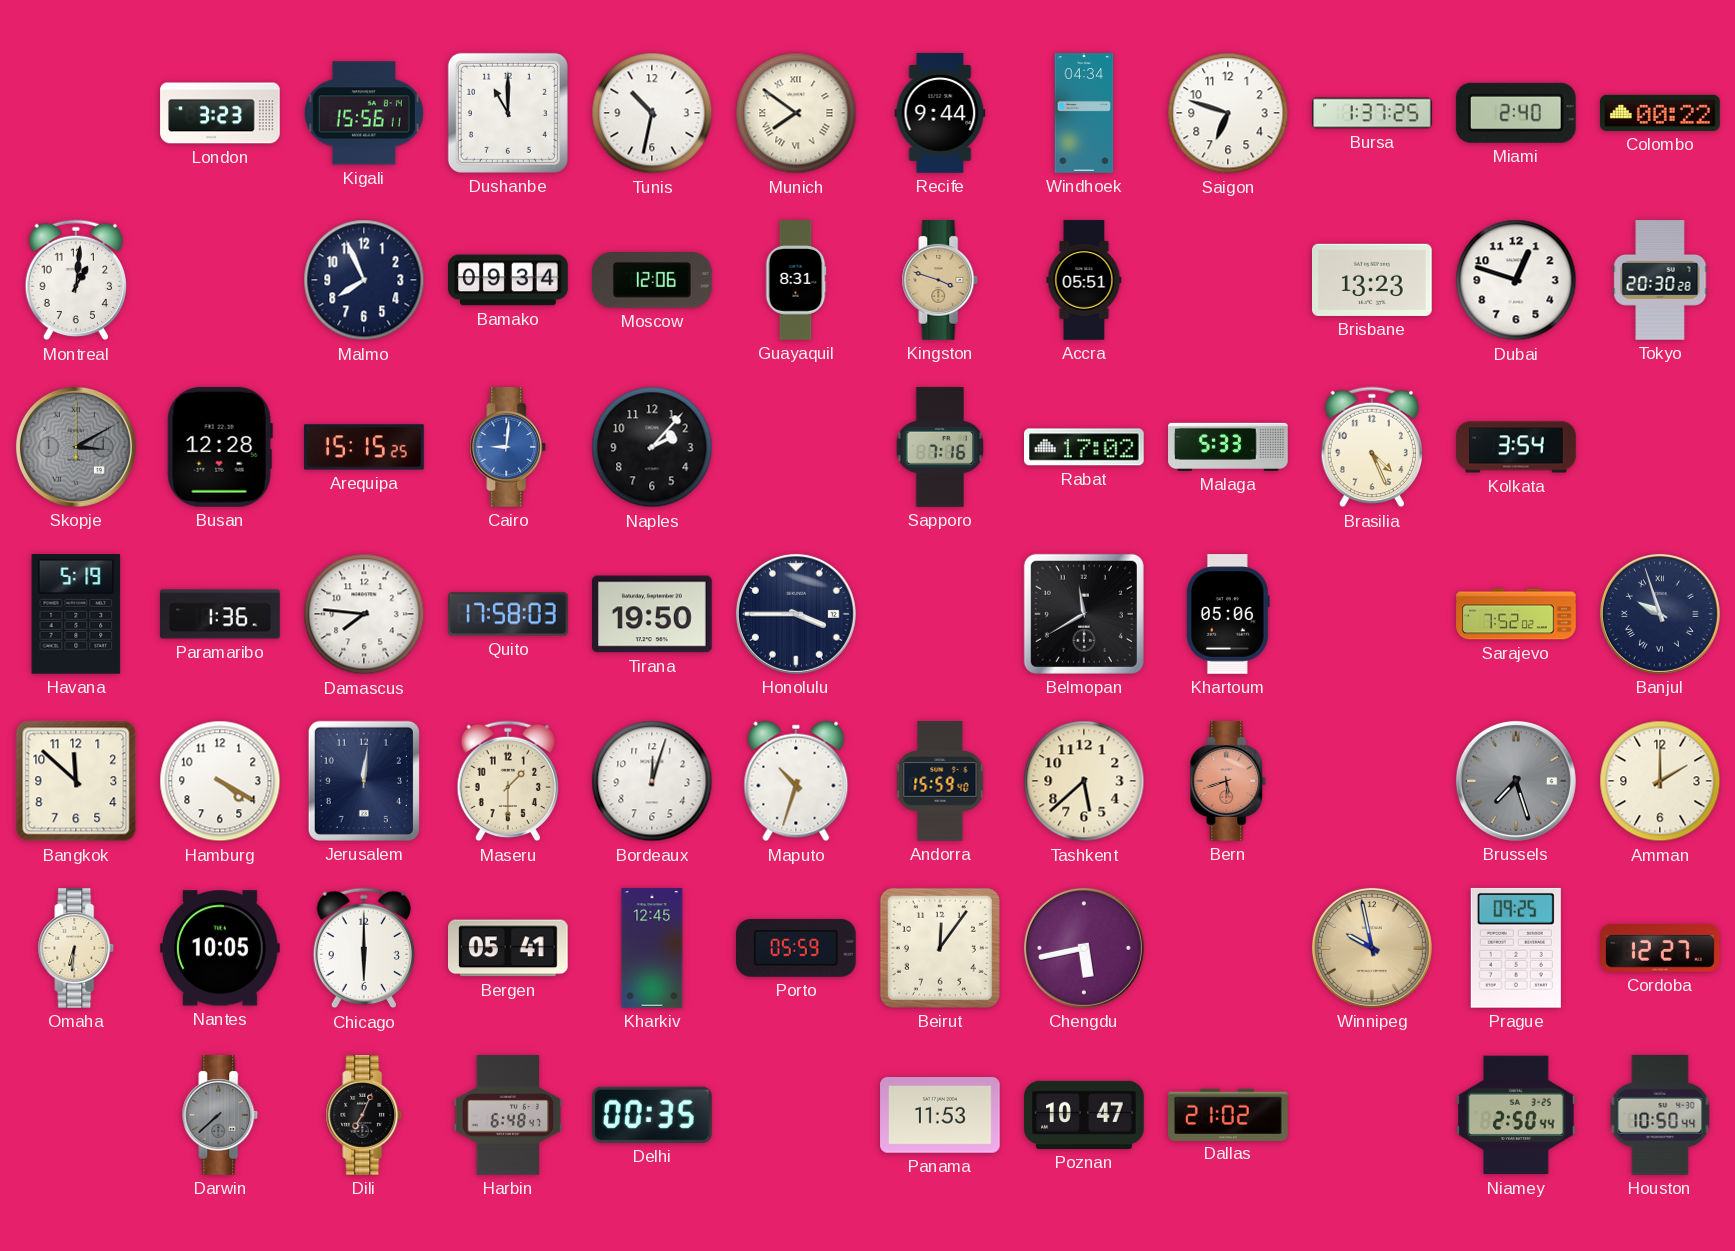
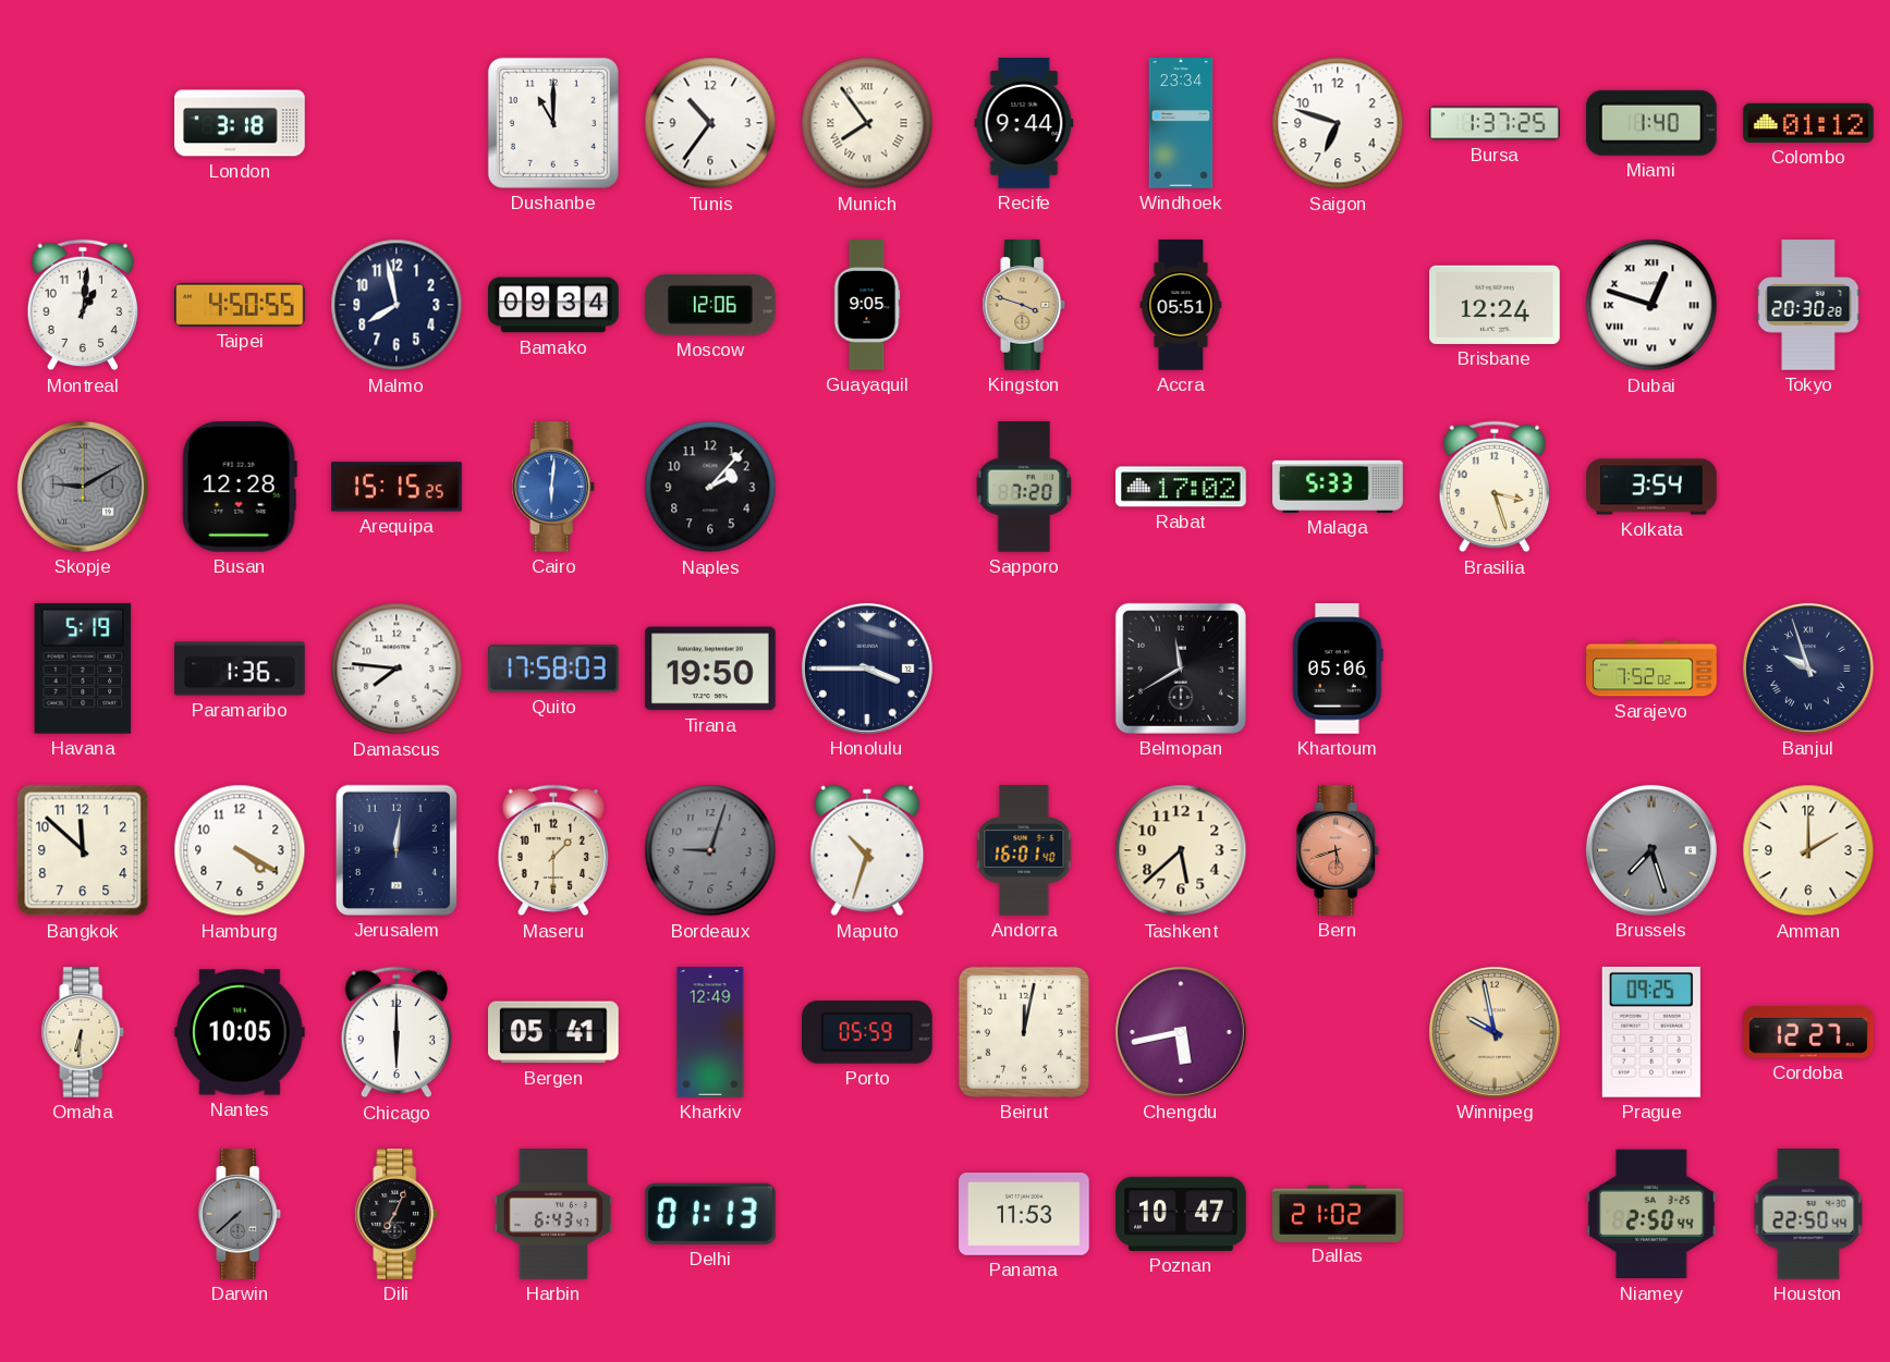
London: 3:23 -> 3:18
Kigali: 15:56 -> none
Tunis: 10:32 -> 10:36
Munich: 7:51 -> 7:54
Windhoek: 04:34 -> 23:34
Miami: 2:40 -> 1:40
Colombo: 00:22 -> 01:12
Taipei: none -> 4:50
Malmo: 7:56 -> 7:58
Guayaquil: 8:31 -> 9:05
Brisbane: 13:23 -> 12:24
Dubai numerals: Arabic -> Roman
Skopje: 3:10 -> 9:10
Cairo: 9:01 -> 6:01
Sapporo: 7:16 -> 7:20
Brasilia: 4:26 -> 3:27
Bordeaux: 12:03 -> 9:03
Bordeaux dial: white -> grey
Andorra: 15:59 -> 16:01
Kharkiv: 12:45 -> 12:49
Beirut: 12:06 -> 12:02
Harbin: 6:48 -> 6:43
Delhi: 00:35 -> 01:13
Houston: 10:50 -> 22:50
